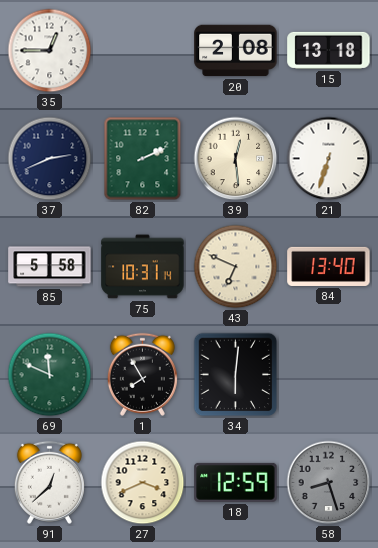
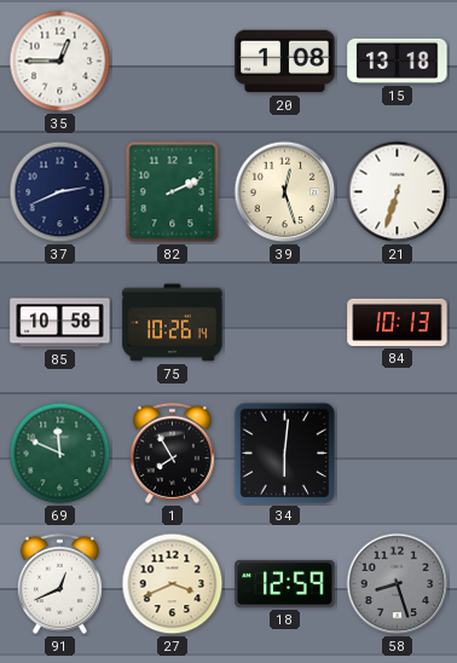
20: 2:08 -> 1:08
39: 12:29 -> 12:27
85: 5:58 -> 10:58
75: 10:31 -> 10:26
43: 6:49 -> none
84: 13:40 -> 10:13
91: 12:38 -> 12:41
